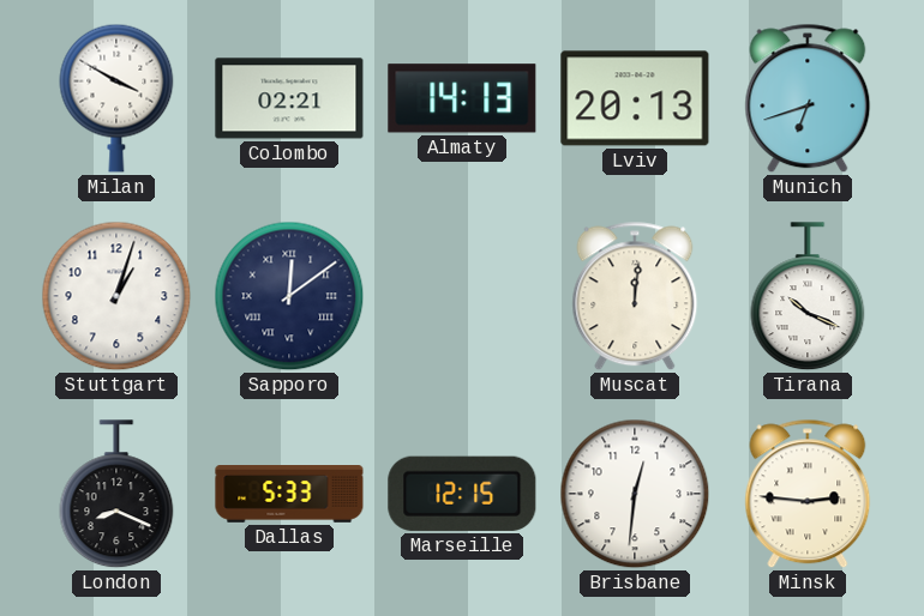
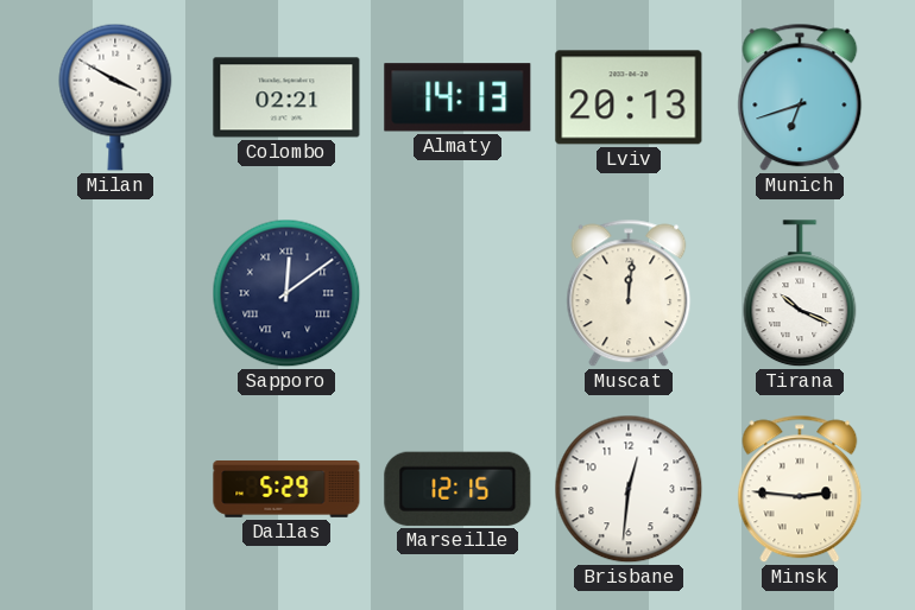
Stuttgart: 1:03 -> none
London: 8:19 -> none
Dallas: 5:33 -> 5:29
